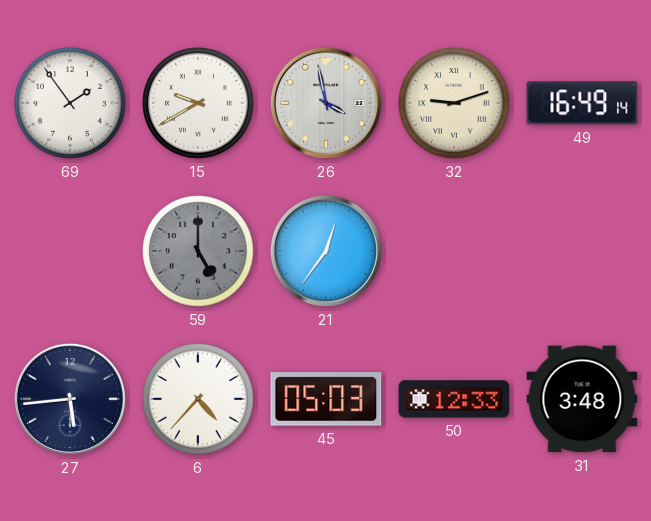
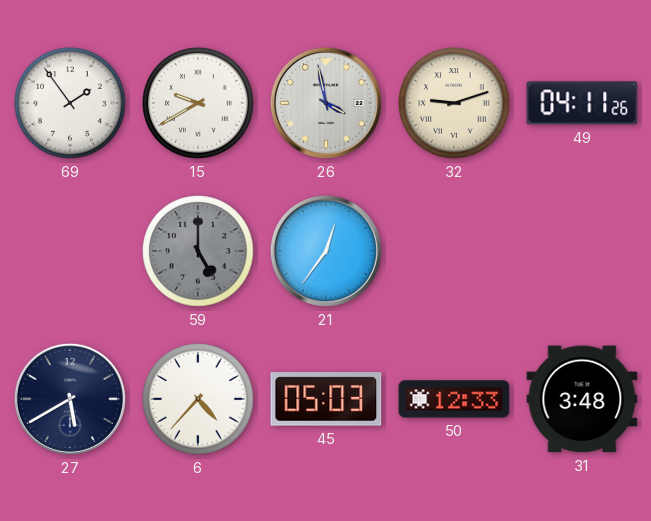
49: 16:49 -> 04:11
27: 5:44 -> 5:40
